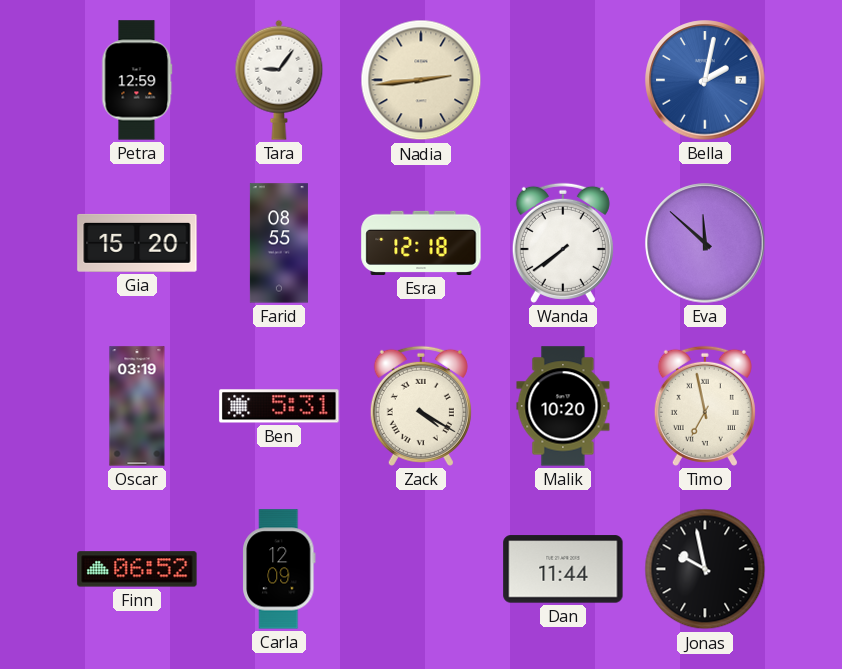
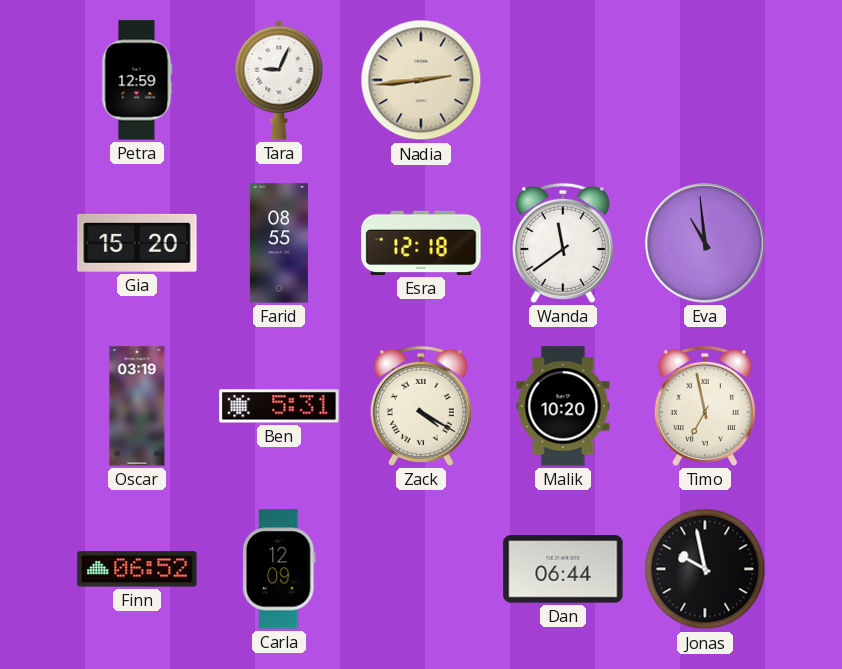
Tara: 9:06 -> 9:04
Bella: 2:02 -> none
Wanda: 7:39 -> 11:39
Eva: 11:52 -> 10:59
Dan: 11:44 -> 06:44
